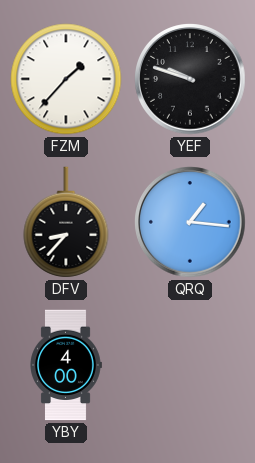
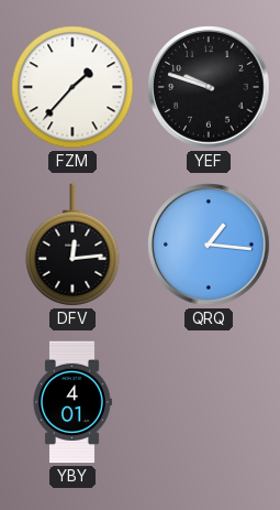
DFV: 8:37 -> 12:14
YBY: 4:00 -> 4:01
